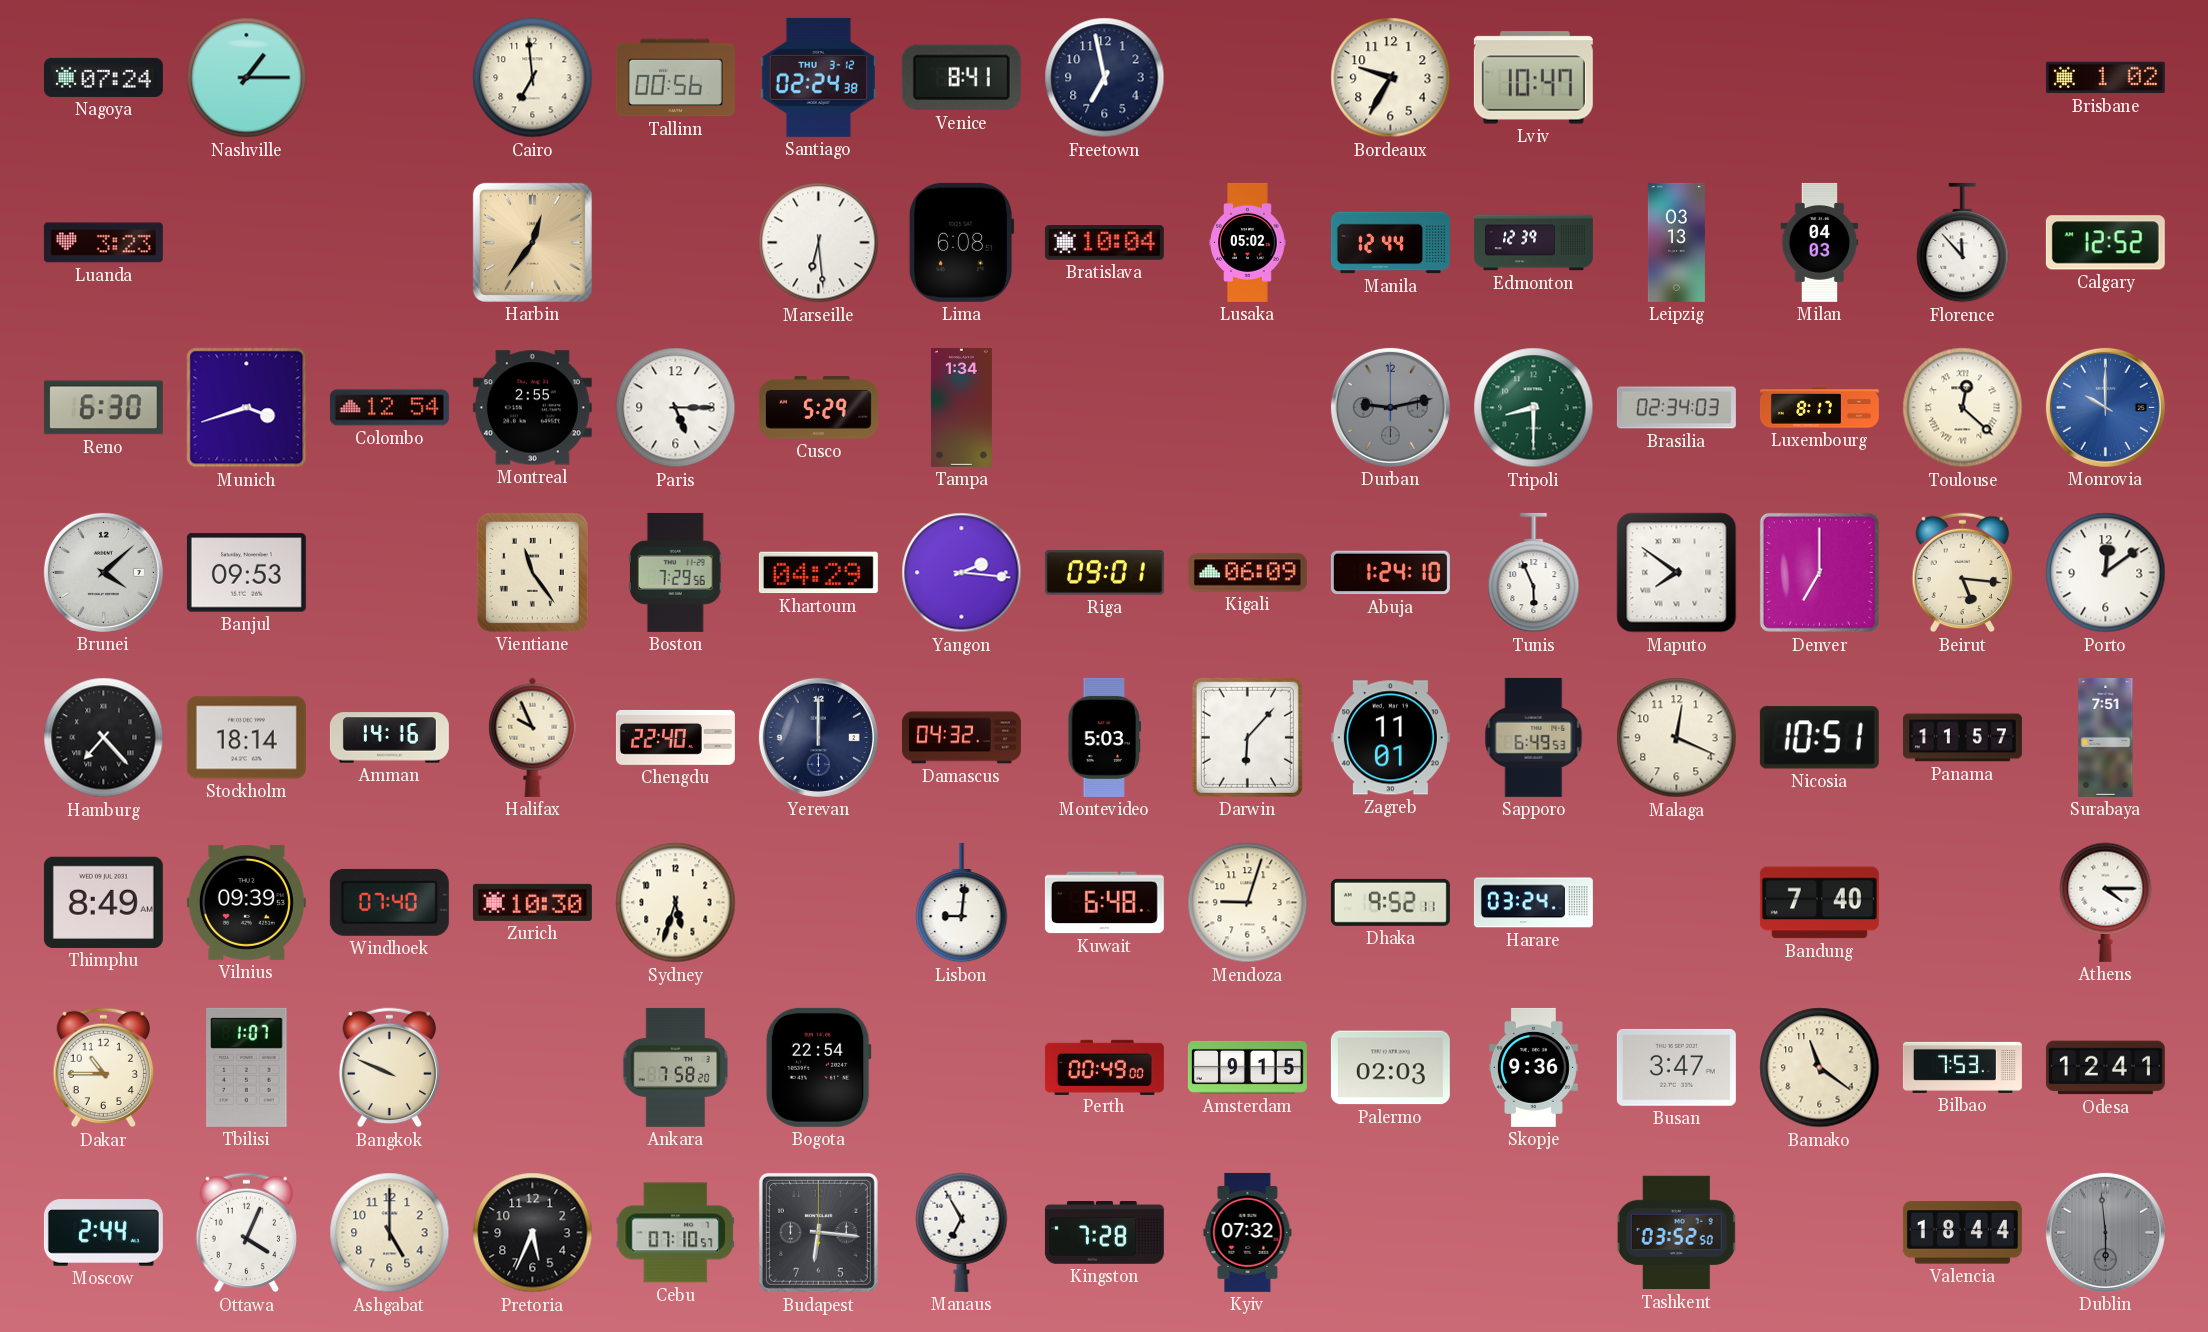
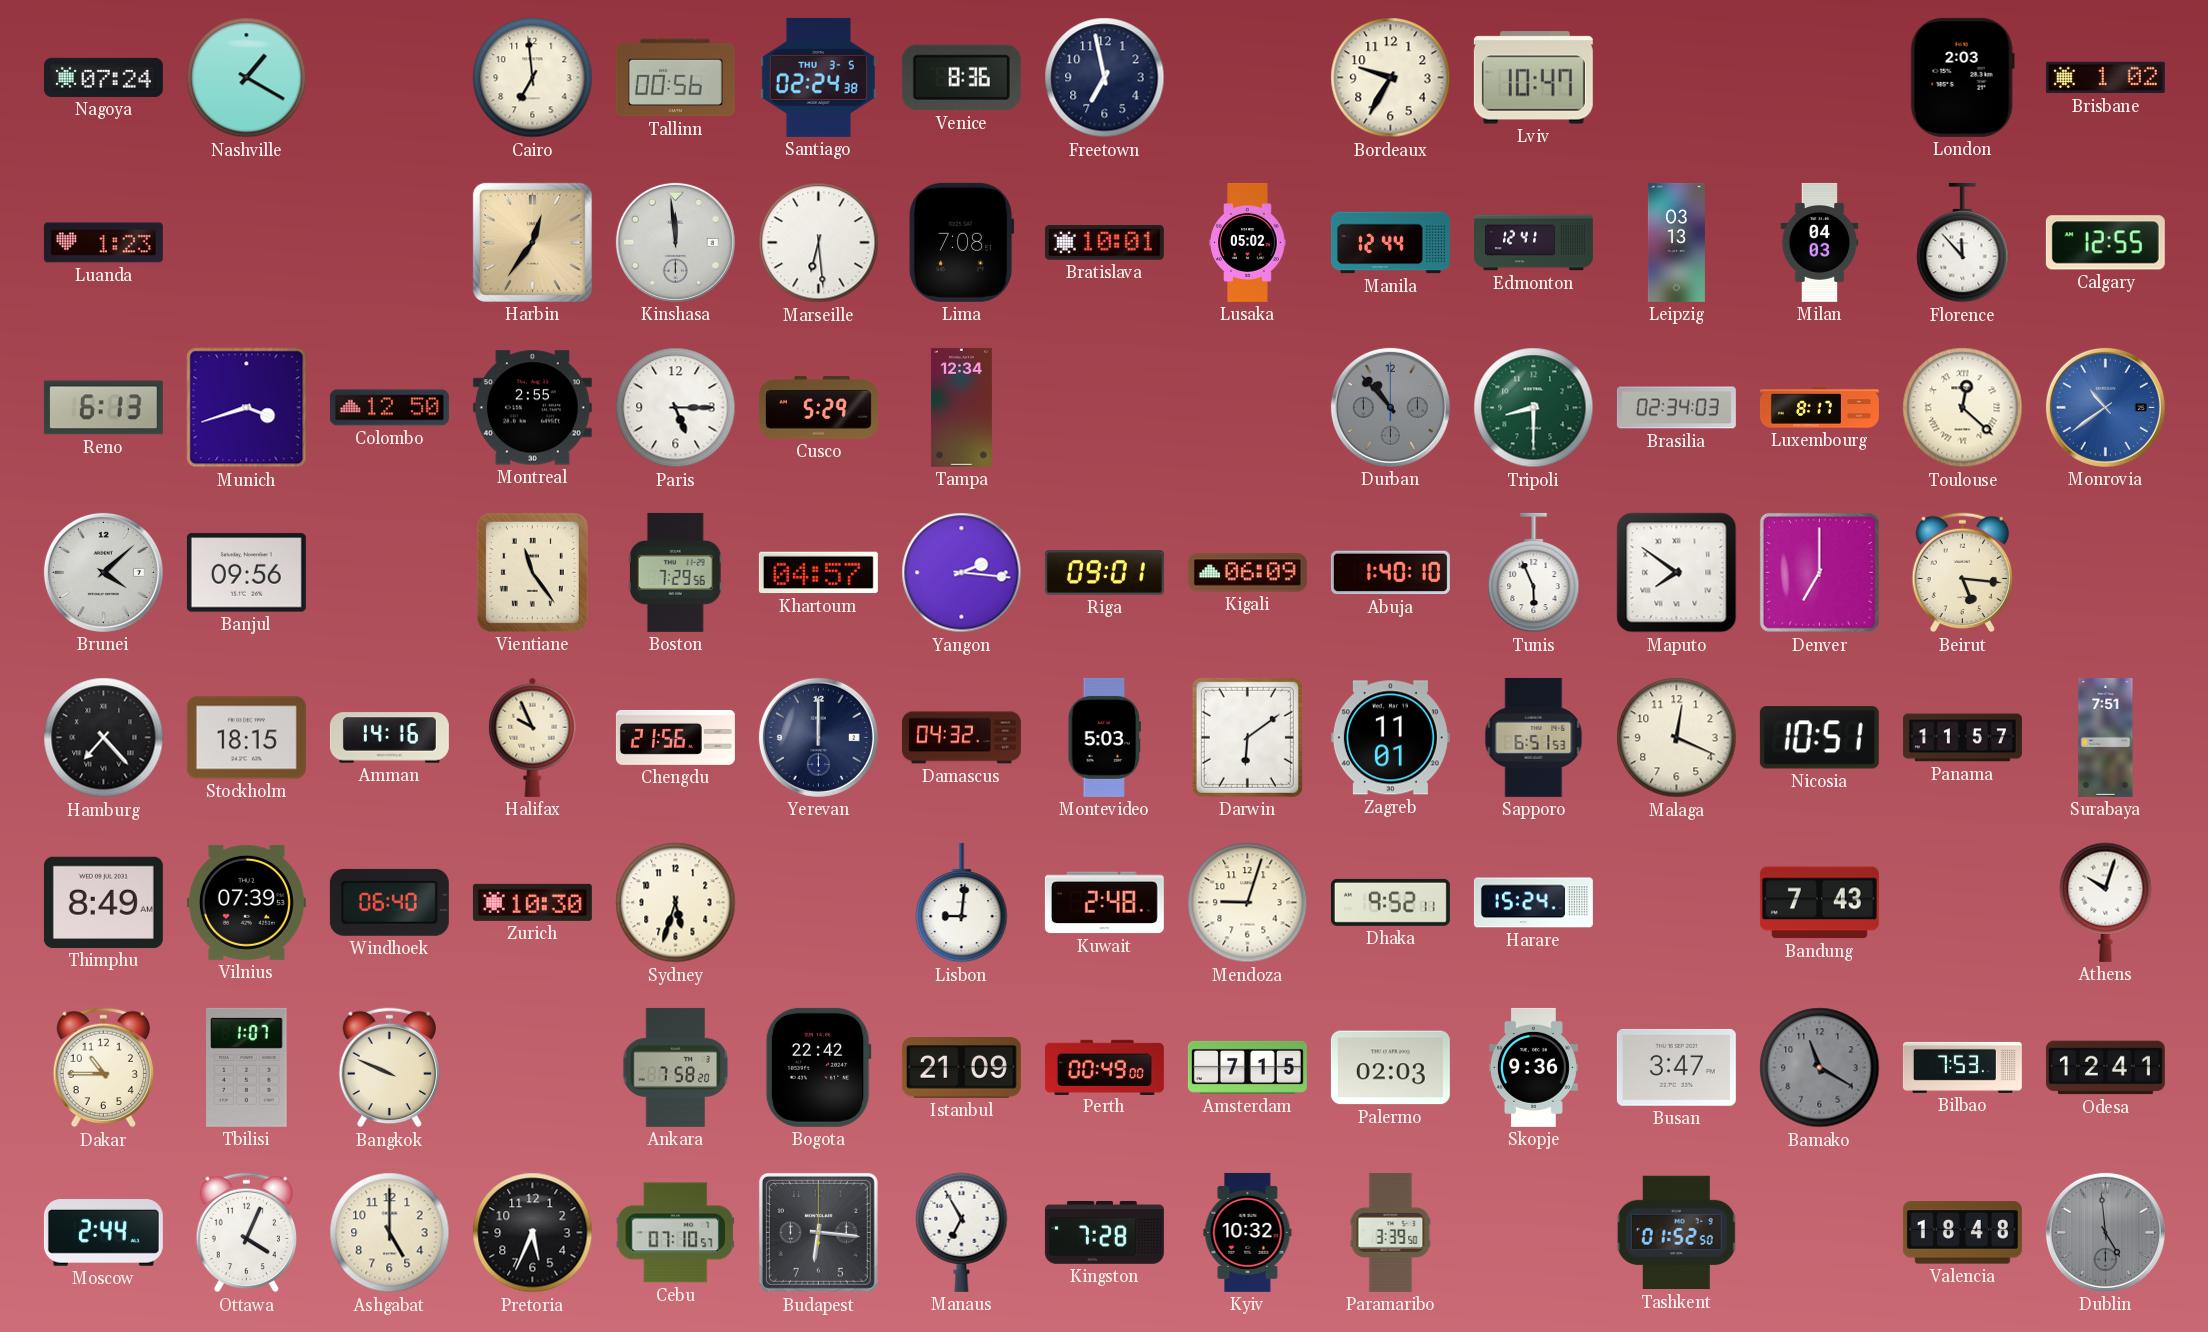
Nashville: 1:15 -> 1:20
Santiago date: THU 3-12 -> THU 3-5
Venice: 8:41 -> 8:36
London: none -> 2:03
Luanda: 3:23 -> 1:23
Kinshasa: none -> 11:59
Lima: 6:08 -> 7:08
Bratislava: 10:04 -> 10:01
Edmonton: 12:39 -> 12:41
Calgary: 12:52 -> 12:55
Reno: 6:30 -> 6:13
Colombo: 12:54 -> 12:50
Tampa: 1:34 -> 12:34
Durban: 9:13 -> 10:53
Monrovia: 10:00 -> 10:39
Banjul: 09:53 -> 09:56
Khartoum: 04:29 -> 04:57
Abuja: 1:24 -> 1:40
Porto: 12:09 -> none
Stockholm: 18:14 -> 18:15
Chengdu: 22:40 -> 21:56
Darwin: 6:07 -> 6:09
Sapporo: 6:49 -> 6:51
Vilnius: 09:39 -> 07:39
Windhoek: 07:40 -> 06:40
Kuwait: 6:48 -> 2:48
Harare: 03:24 -> 15:24
Bandung: 7:40 -> 7:43
Athens: 4:15 -> 10:03
Bogota: 22:54 -> 22:42
Istanbul: none -> 21:09
Amsterdam: 9:15 -> 7:15
Bamako: 11:21 -> 11:20
Bamako dial: cream -> grey
Kyiv: 07:32 -> 10:32
Paramaribo: none -> 3:39
Tashkent: 03:52 -> 01:52
Valencia: 18:44 -> 18:48
Dublin: 5:59 -> 4:59
